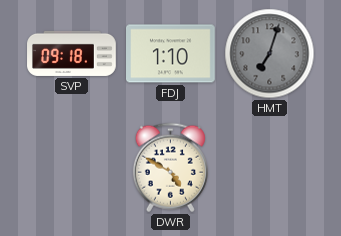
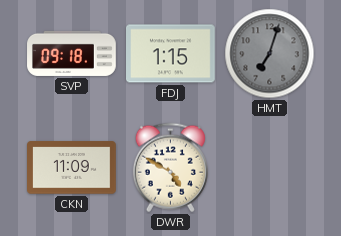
FDJ: 1:10 -> 1:15
CKN: none -> 11:09
